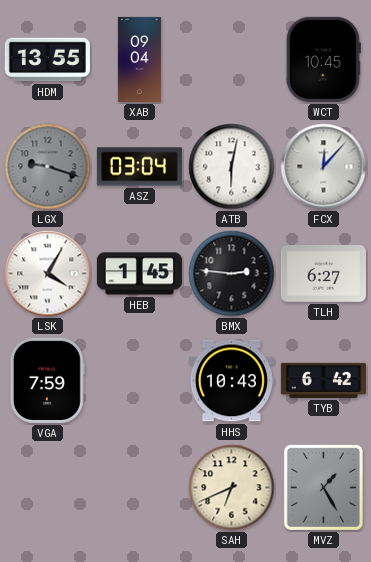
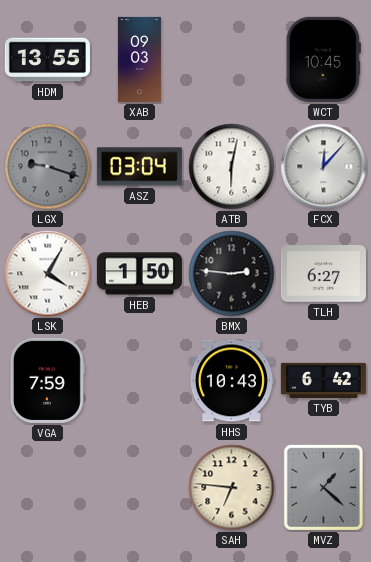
XAB: 09:04 -> 09:03
HEB: 1:45 -> 1:50
SAH: 6:41 -> 6:46
MVZ: 1:25 -> 1:22
